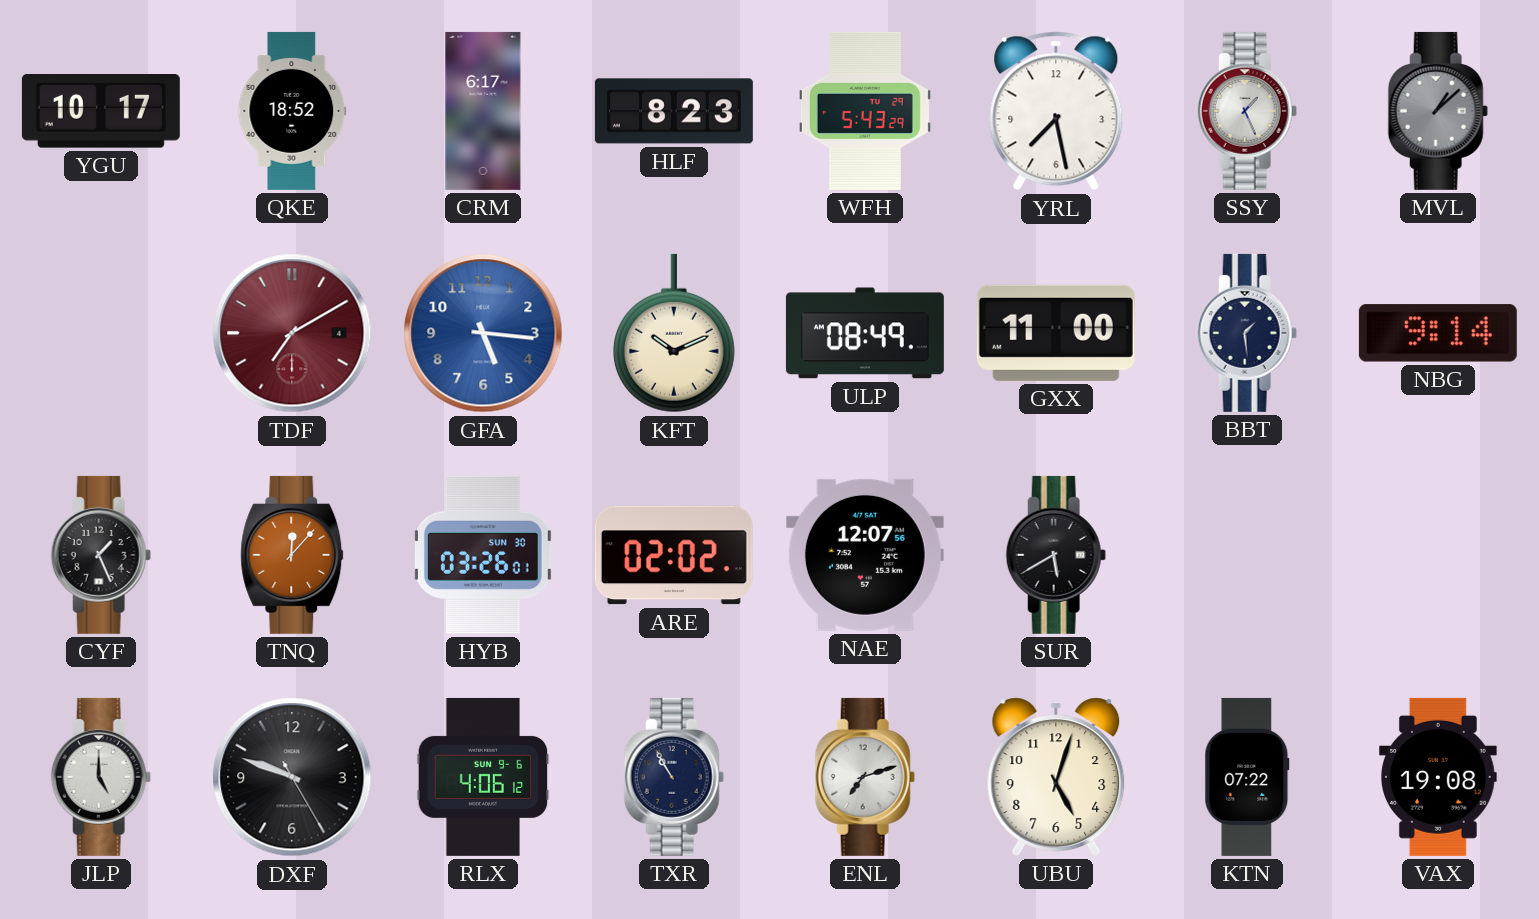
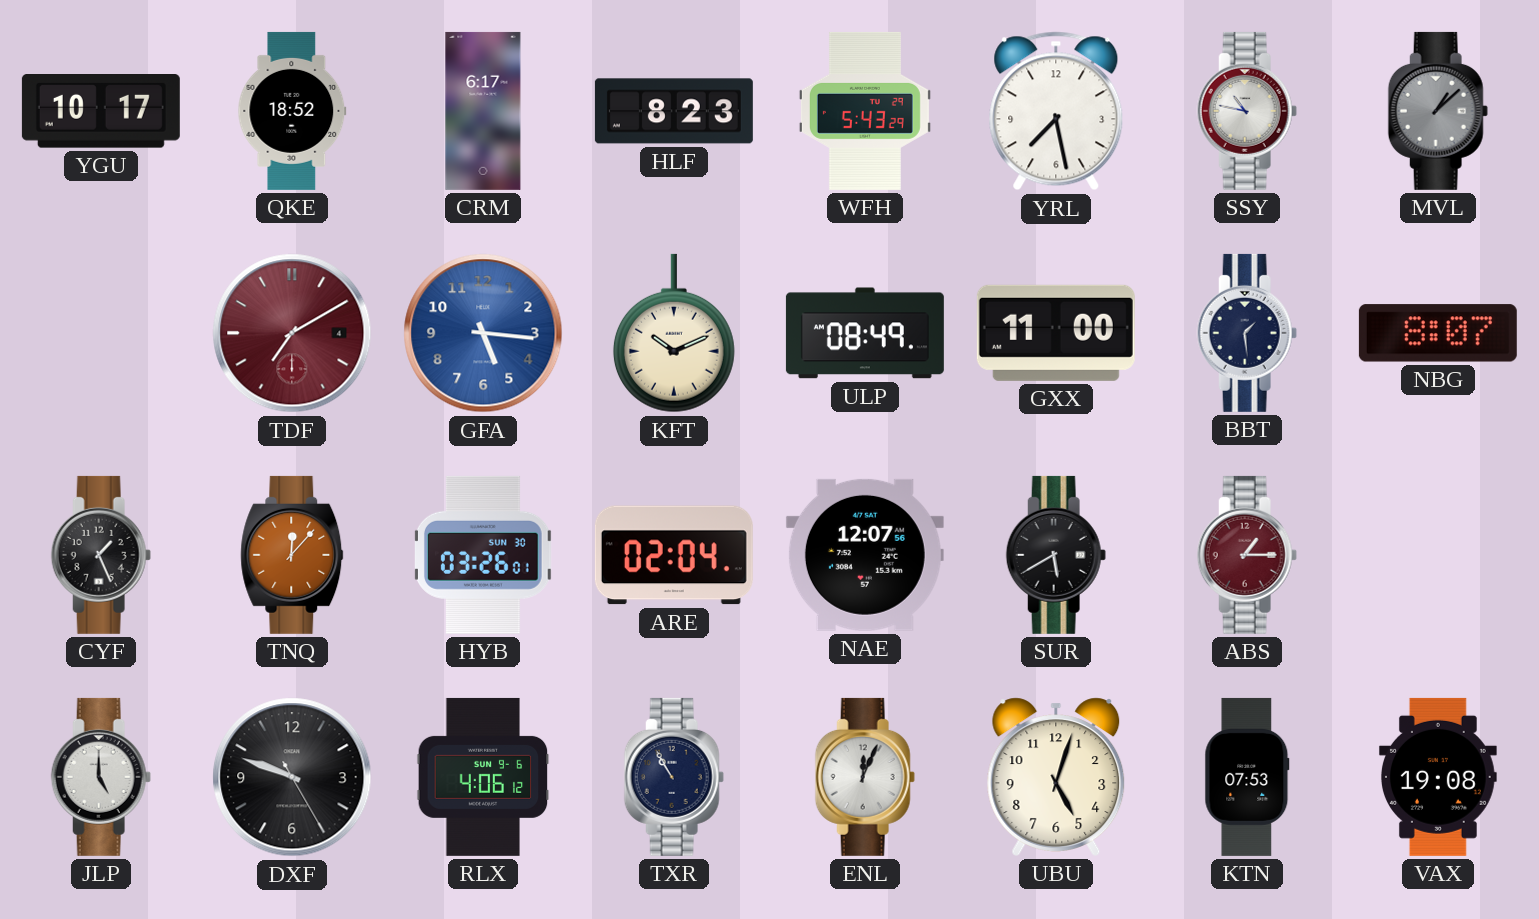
SSY: 1:26 -> 10:47
NBG: 9:14 -> 8:07
ARE: 02:02 -> 02:04
ABS: none -> 1:15
ENL: 7:12 -> 12:04
KTN: 07:22 -> 07:53
